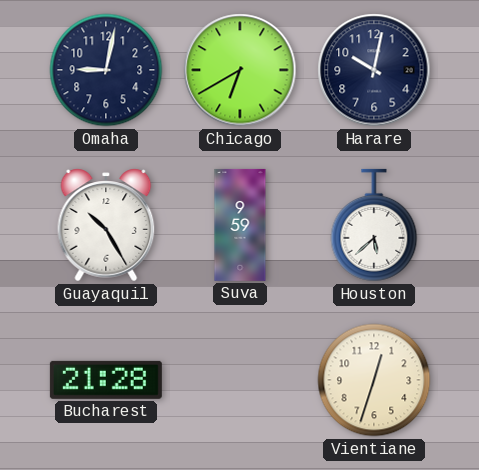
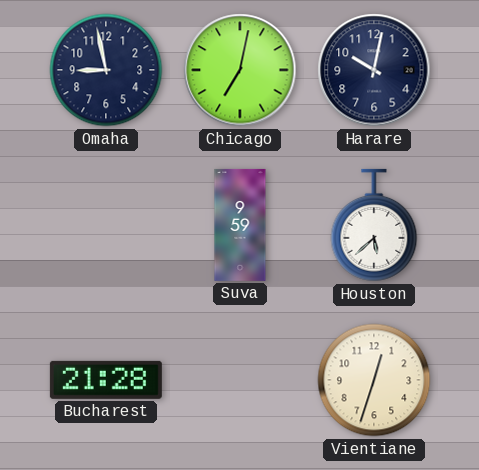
Omaha: 9:02 -> 8:58
Chicago: 6:40 -> 7:02
Guayaquil: 10:25 -> none
